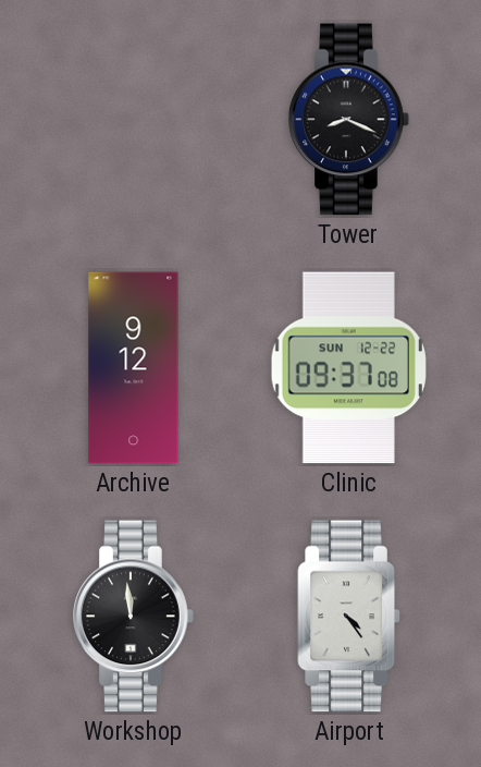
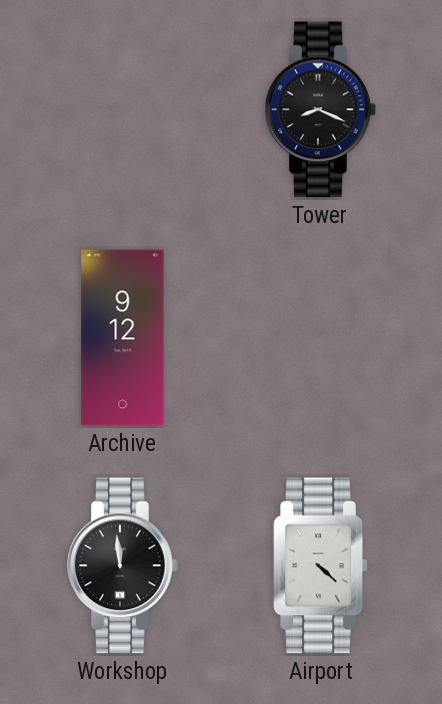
Clinic: 09:37 -> none
Airport: 4:24 -> 4:22
